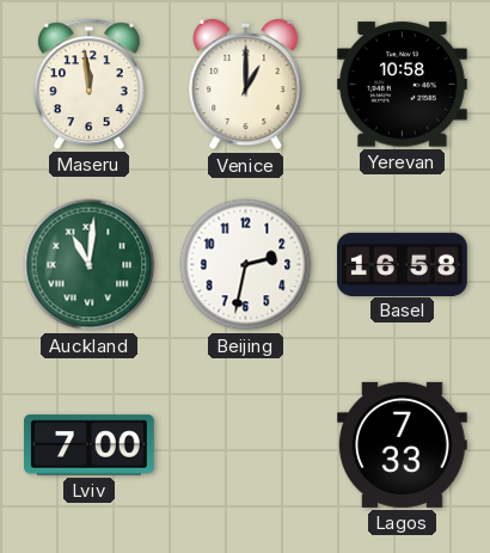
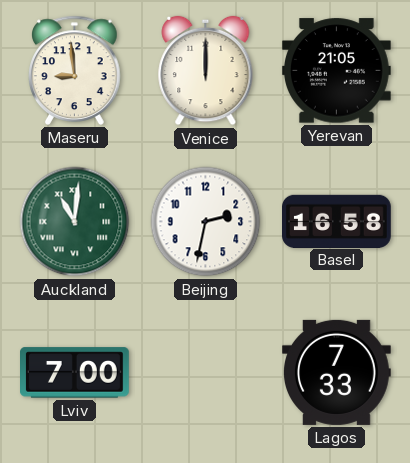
Maseru: 11:59 -> 8:59
Venice: 1:00 -> 12:00
Yerevan: 10:58 -> 21:05
